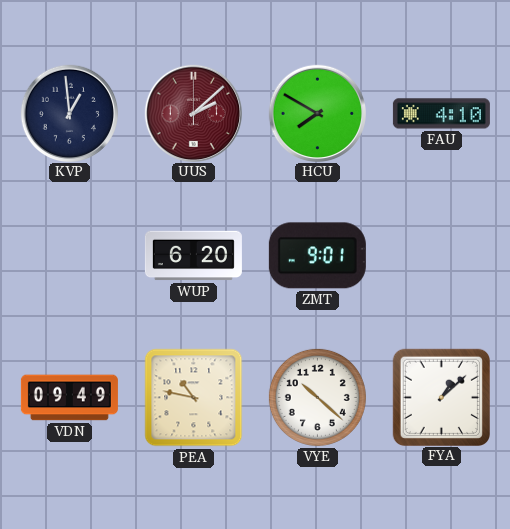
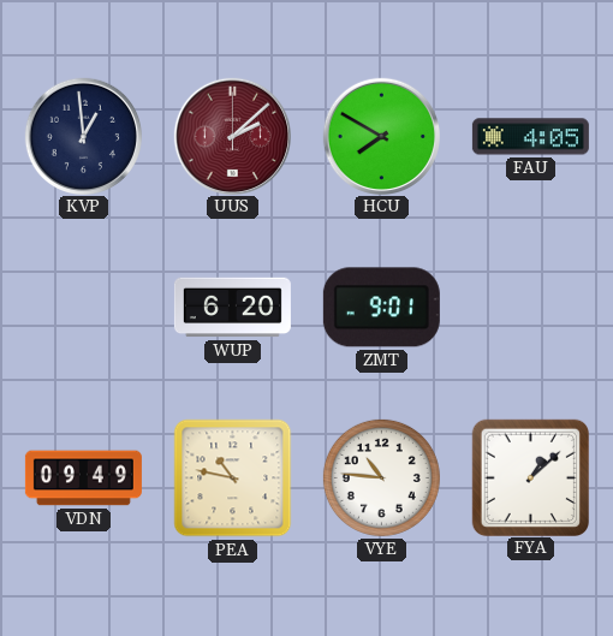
FAU: 4:10 -> 4:05
VYE: 10:22 -> 10:46
